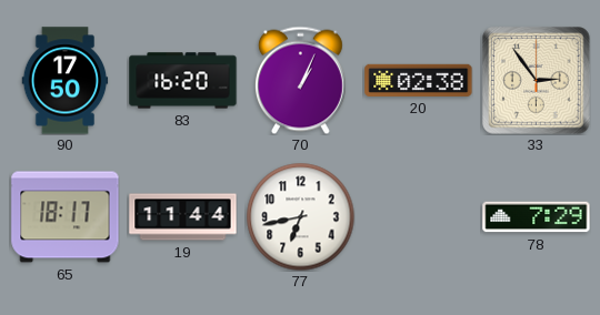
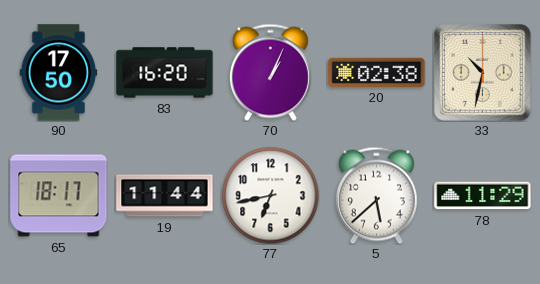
33: 2:54 -> 10:32
5: none -> 5:38
78: 7:29 -> 11:29
